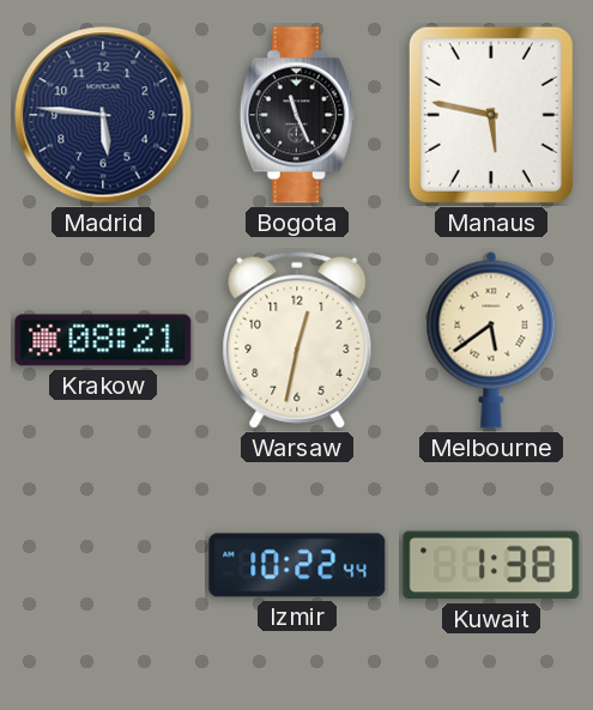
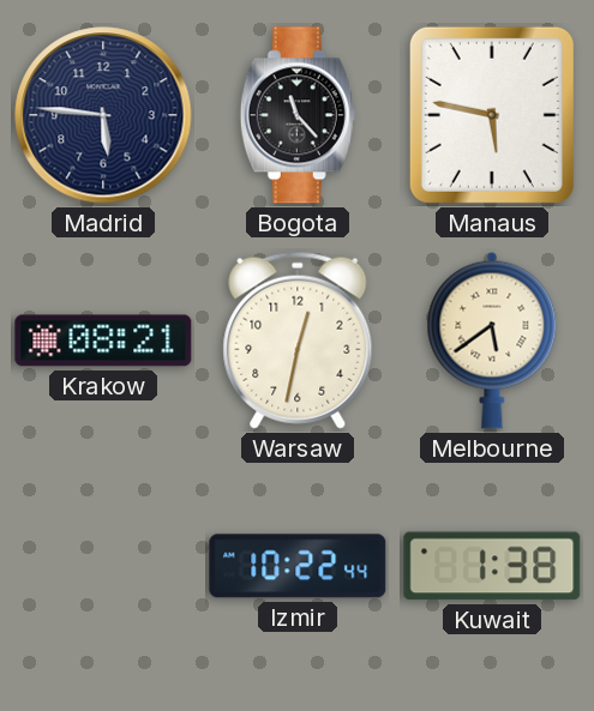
Bogota: 11:26 -> 11:23
